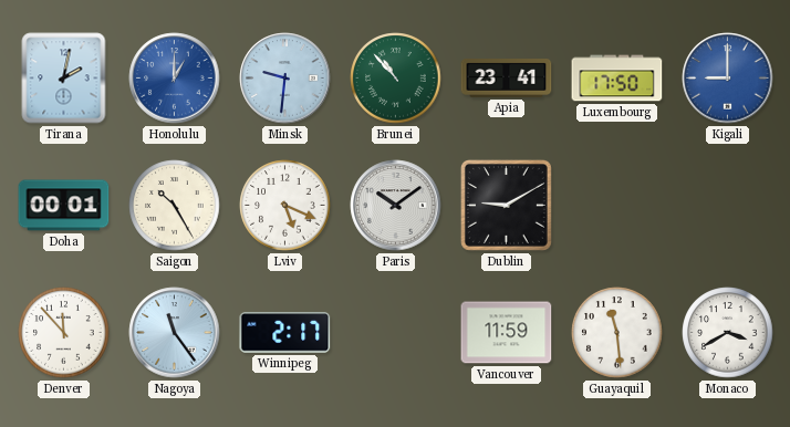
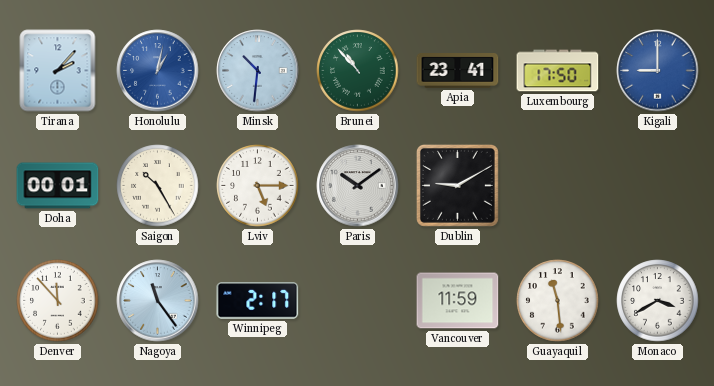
Tirana: 2:02 -> 2:07
Honolulu: 1:00 -> 1:02
Minsk: 9:31 -> 10:31
Lviv: 5:19 -> 5:15
